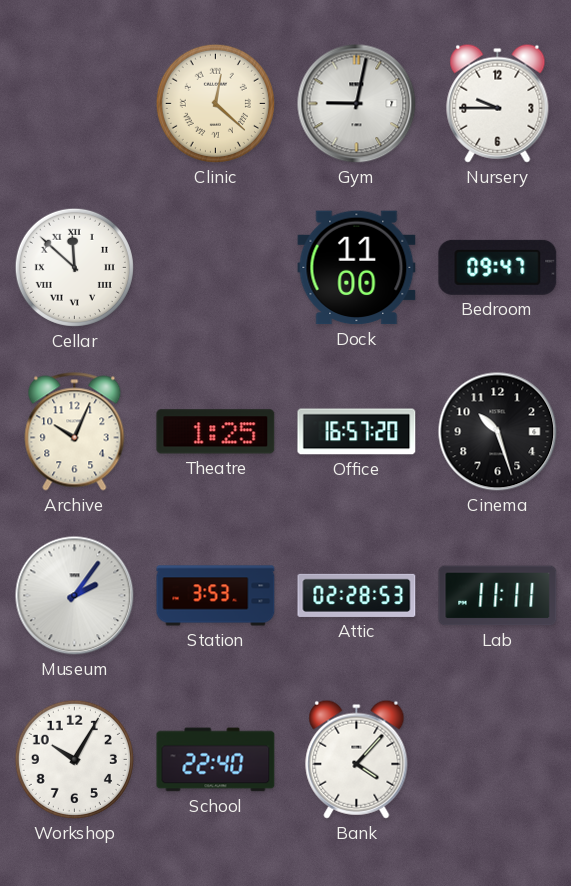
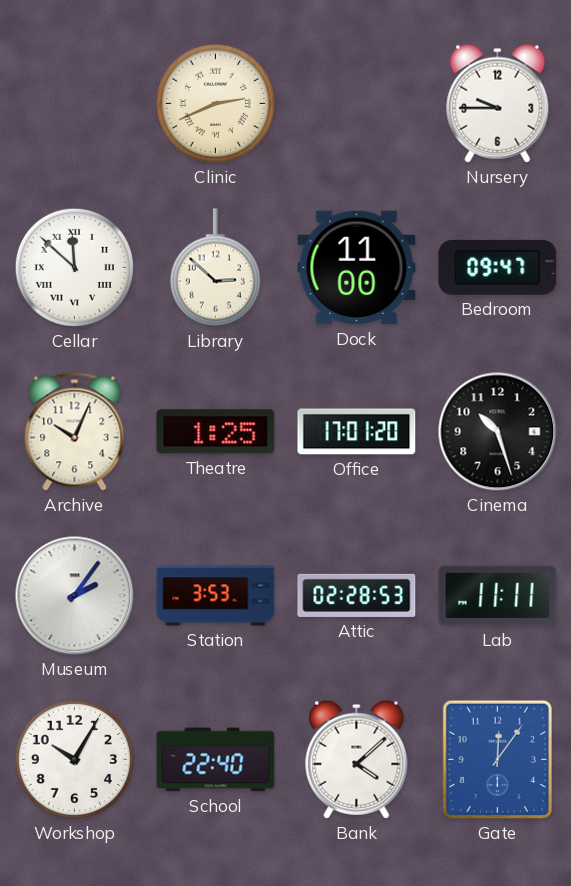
Clinic: 12:22 -> 2:41
Gym: 9:02 -> none
Library: none -> 2:52
Office: 16:57 -> 17:01
Bank: 4:07 -> 4:08
Gate: none -> 12:06
